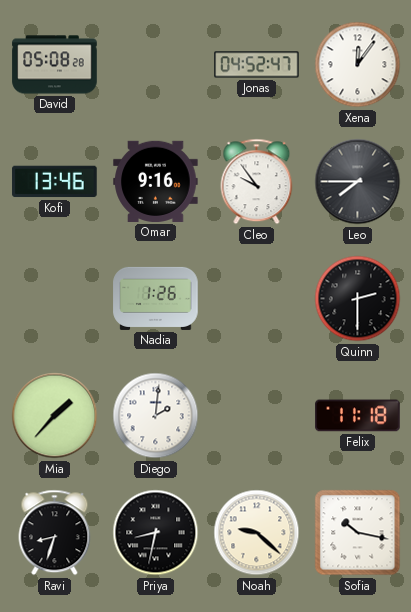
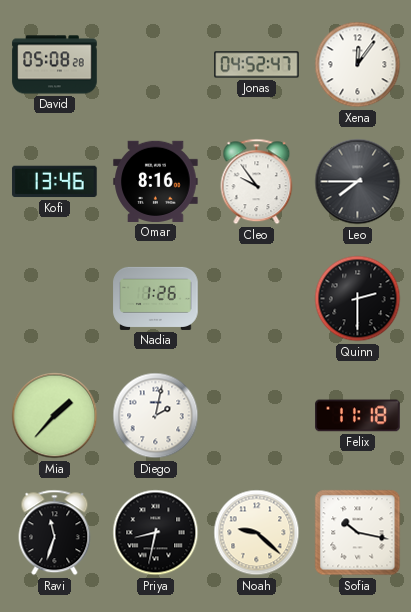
Omar: 9:16 -> 8:16
Diego: 2:01 -> 2:02
Ravi: 8:33 -> 11:33
